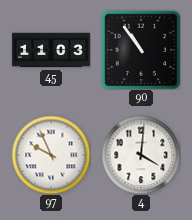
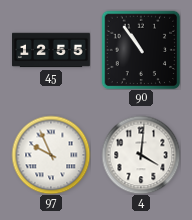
45: 11:03 -> 12:55
